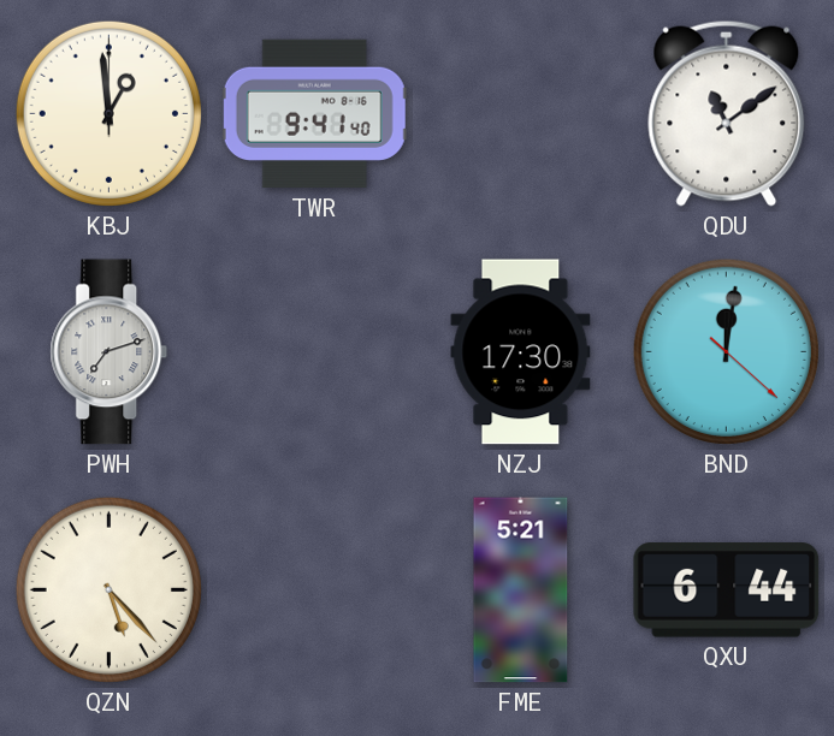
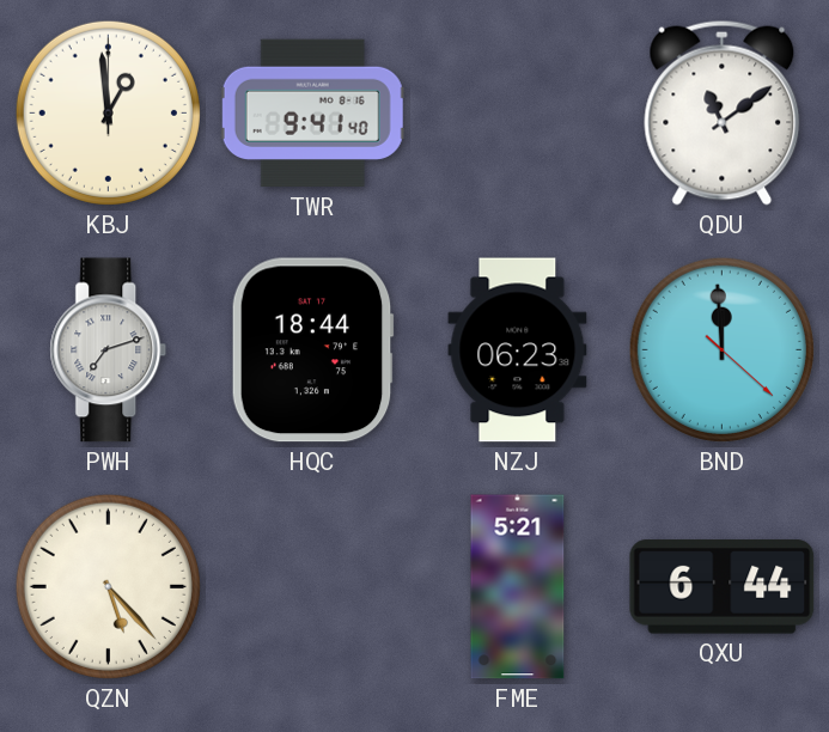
HQC: none -> 18:44
NZJ: 17:30 -> 06:23
BND: 12:01 -> 11:59
